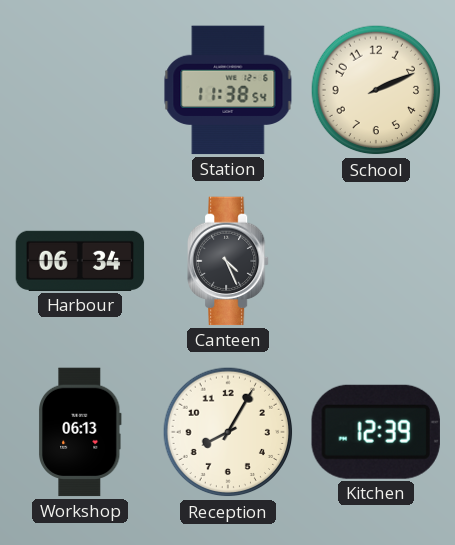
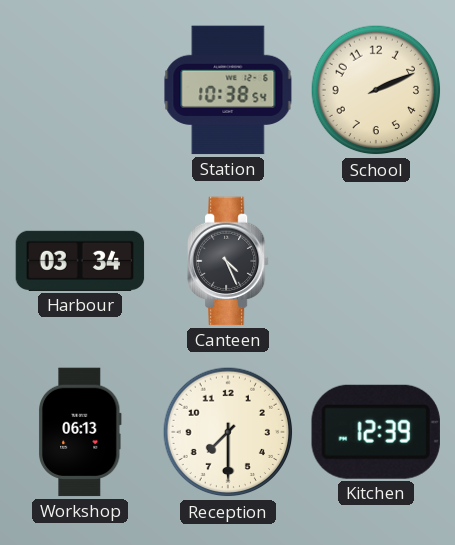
Station: 11:38 -> 10:38
Harbour: 06:34 -> 03:34
Reception: 8:05 -> 7:30
